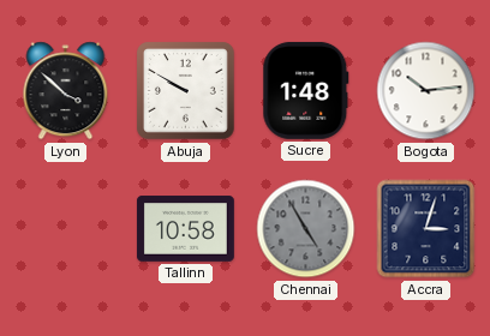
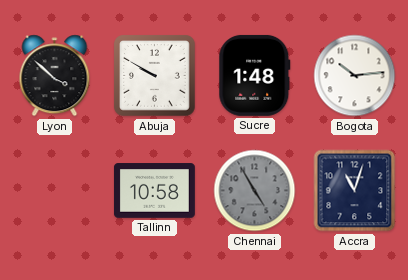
Accra: 3:03 -> 11:03
